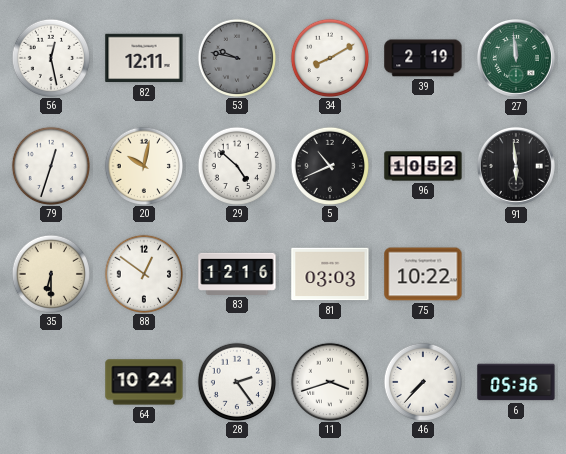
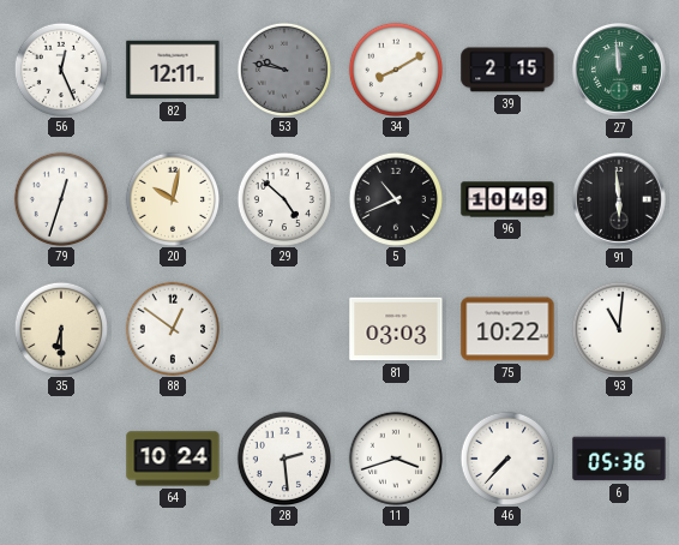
56: 12:28 -> 12:26
39: 2:19 -> 2:15
96: 10:52 -> 10:49
83: 12:16 -> none
93: none -> 11:01
28: 2:24 -> 2:29
